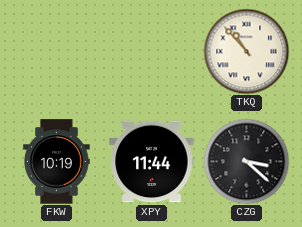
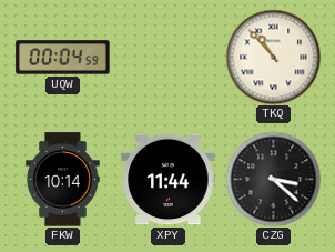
UQW: none -> 00:04
FKW: 10:19 -> 10:14
